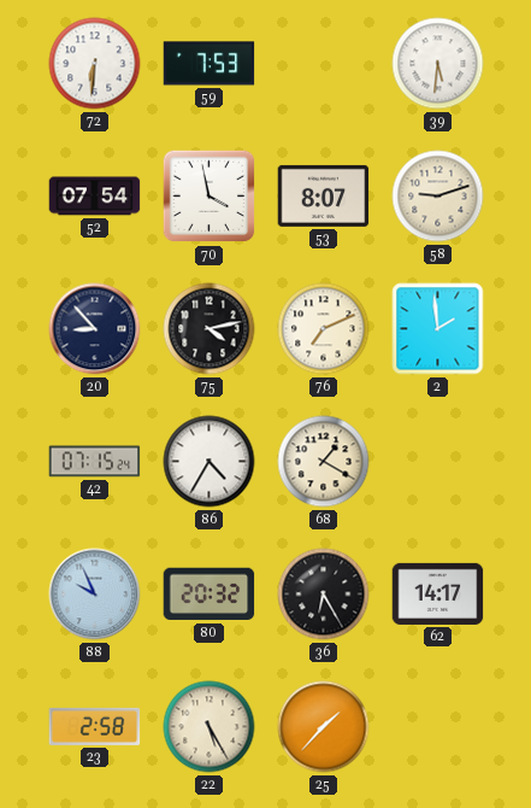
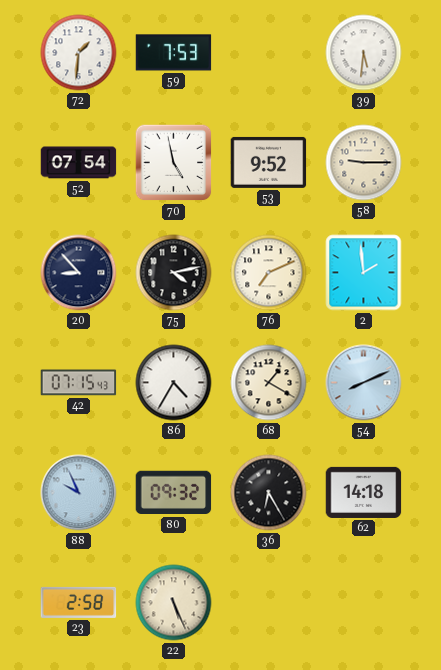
72: 6:31 -> 1:31
70: 3:58 -> 4:58
53: 8:07 -> 9:52
58: 9:12 -> 9:15
42: 07:15:24 -> 07:15:43
54: none -> 8:11
80: 20:32 -> 09:32
62: 14:17 -> 14:18
22: 5:25 -> 5:26
25: 1:37 -> none
